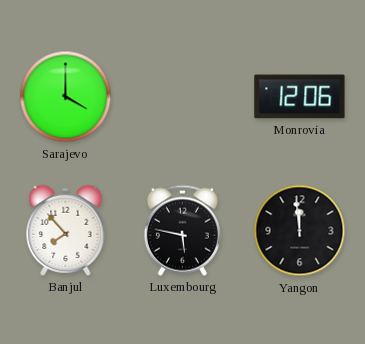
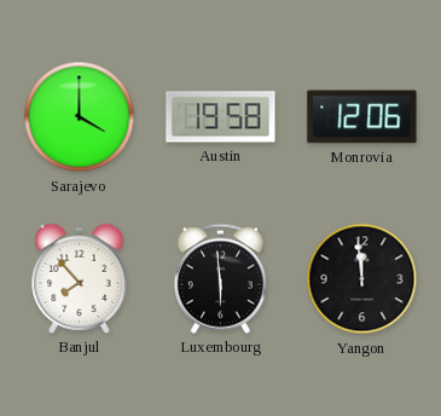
Austin: none -> 19:58
Luxembourg: 5:47 -> 5:59
